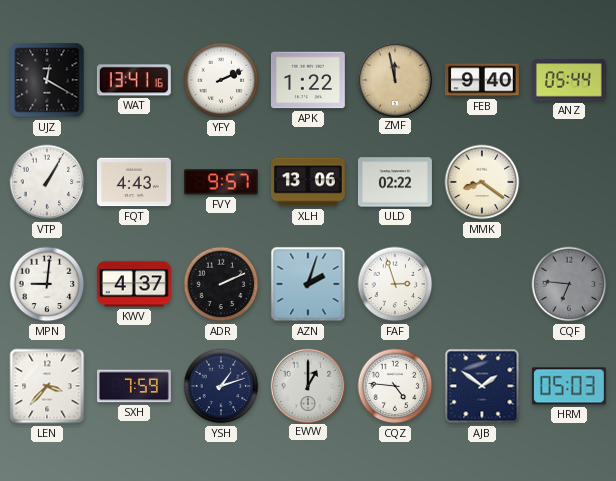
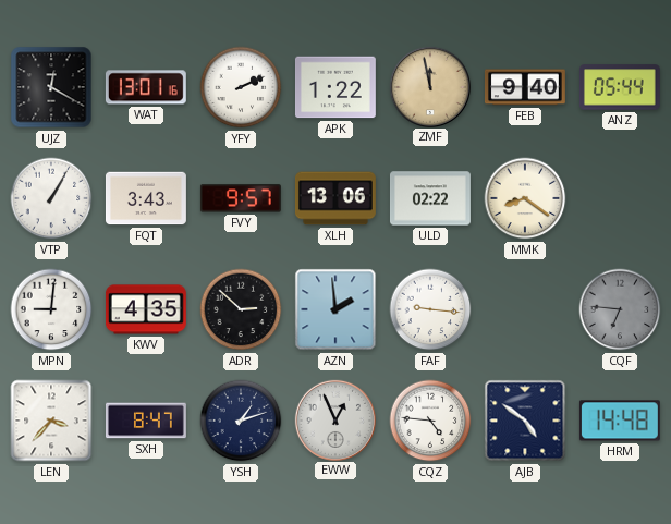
WAT: 13:41 -> 13:01
FQT: 4:43 -> 3:43
KWV: 4:37 -> 4:35
ADR: 2:11 -> 2:52
AZN: 2:03 -> 1:59
FAF: 2:57 -> 9:16
SXH: 7:59 -> 8:47
EWW: 1:00 -> 12:56
AJB: 1:51 -> 4:51
HRM: 05:03 -> 14:48
